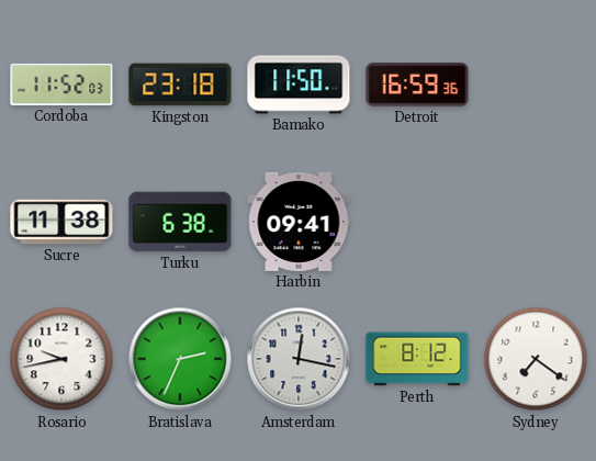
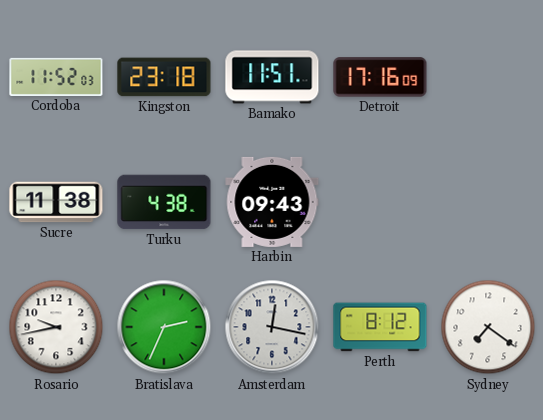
Bamako: 11:50 -> 11:51
Detroit: 16:59 -> 17:16
Turku: 6:38 -> 4:38
Harbin: 09:41 -> 09:43
